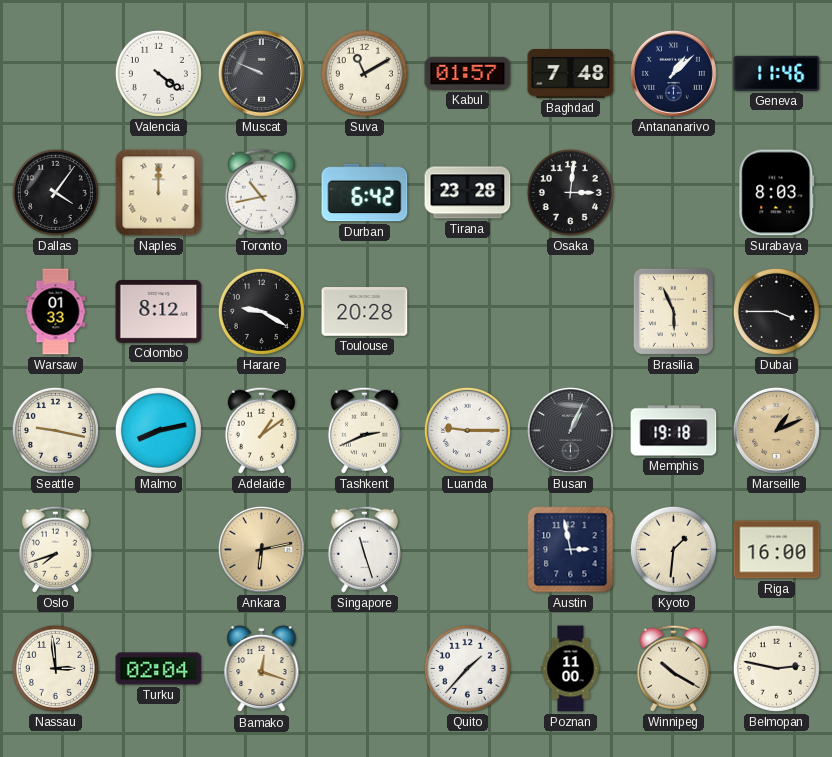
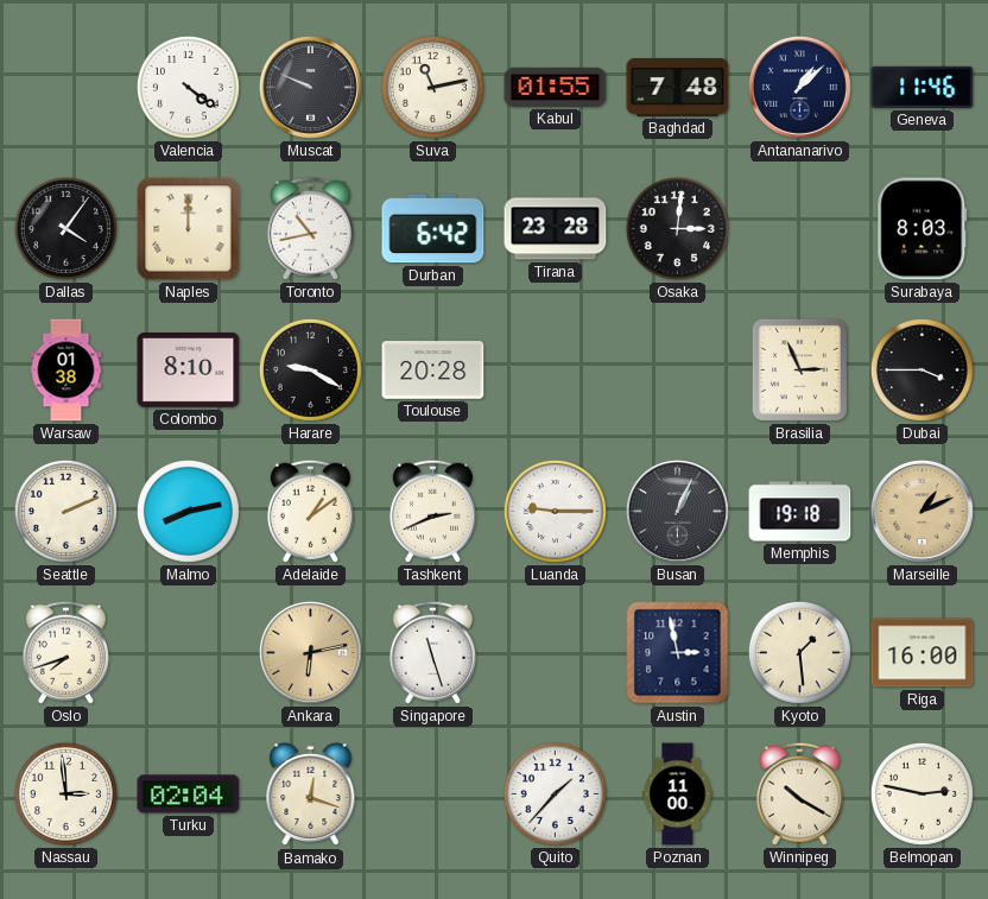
Suva: 11:10 -> 11:13
Kabul: 01:57 -> 01:55
Warsaw: 01:33 -> 01:38
Colombo: 8:12 -> 8:10
Brasilia: 5:56 -> 2:56
Seattle: 9:17 -> 2:11
Kyoto: 1:31 -> 1:29
